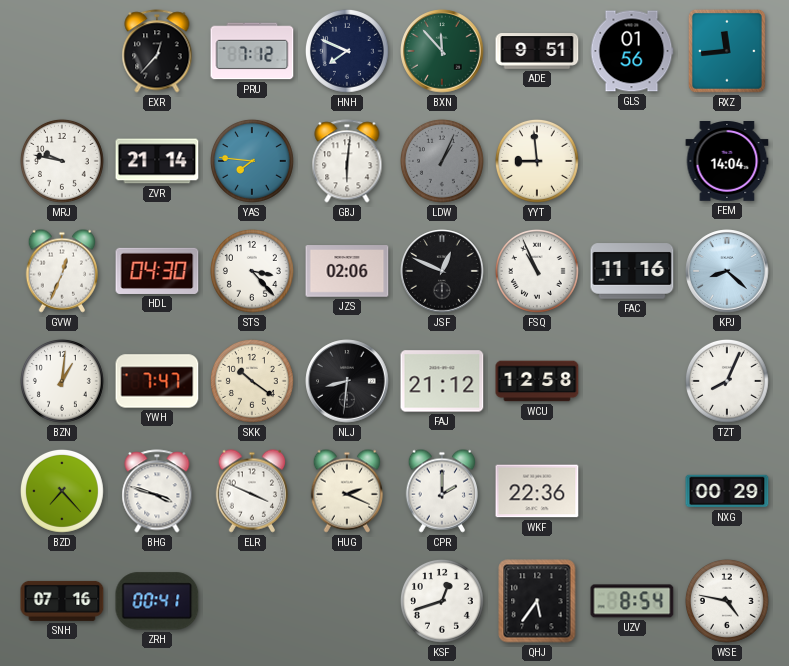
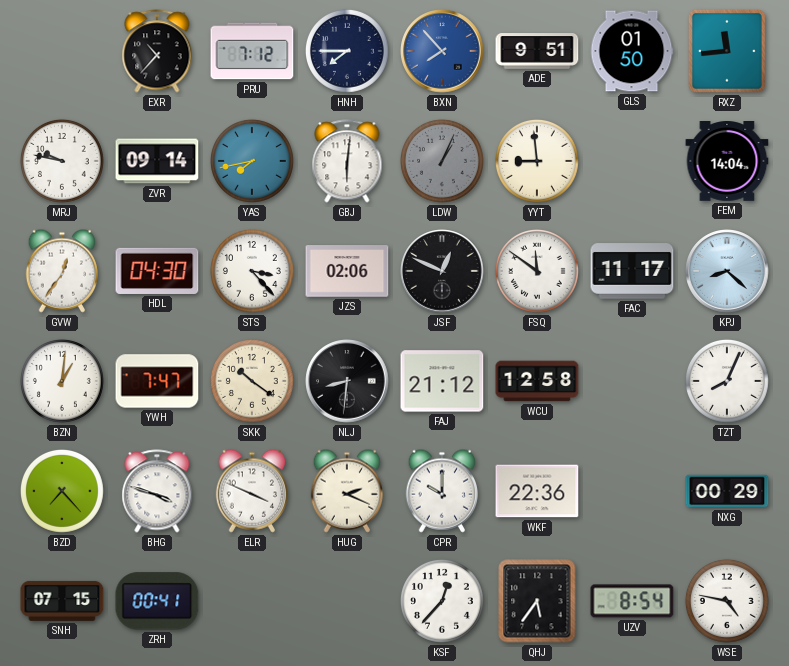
EXR: 12:37 -> 10:37
HNH: 7:49 -> 7:45
BXN: 11:53 -> 7:53
BXN dial: green -> blue
GLS: 01:56 -> 01:50
ZVR: 21:14 -> 09:14
YAS: 7:46 -> 7:43
GVW: 12:34 -> 12:36
FSQ: 10:56 -> 11:51
FAC: 11:16 -> 11:17
CPR: 2:00 -> 10:00
SNH: 07:16 -> 07:15
KSF: 12:42 -> 12:37
